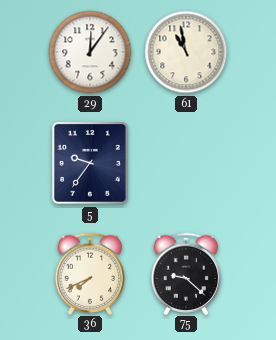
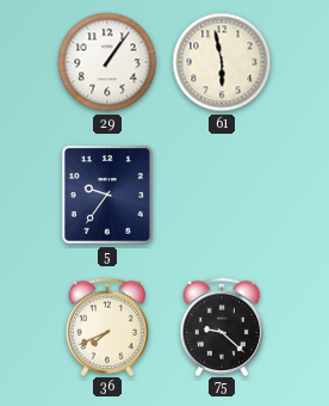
29: 12:06 -> 1:06
61: 10:58 -> 5:58
